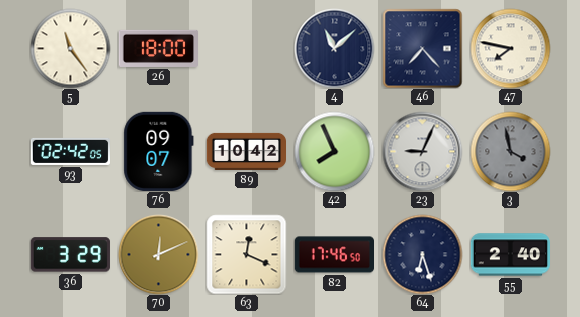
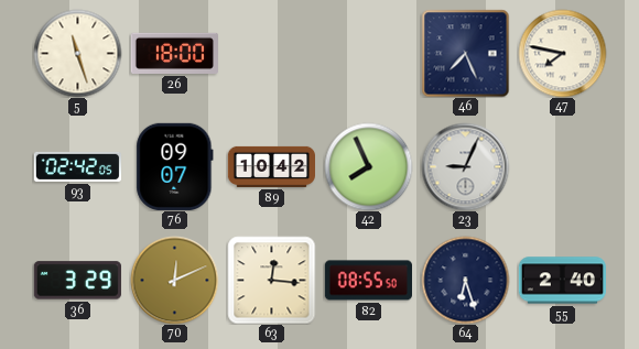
5: 11:24 -> 11:27
4: 11:08 -> none
46: 7:23 -> 7:26
3: 3:58 -> none
63: 12:19 -> 12:16
82: 17:46 -> 08:55
